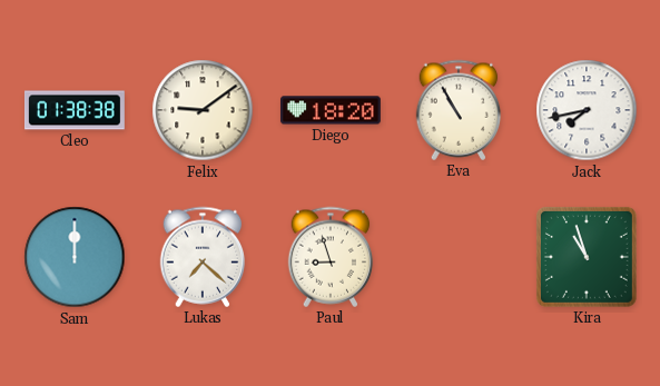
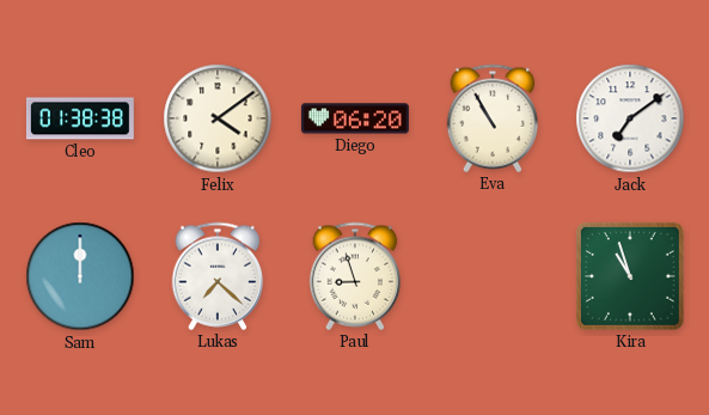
Felix: 9:09 -> 4:09
Diego: 18:20 -> 06:20
Jack: 7:43 -> 7:09
